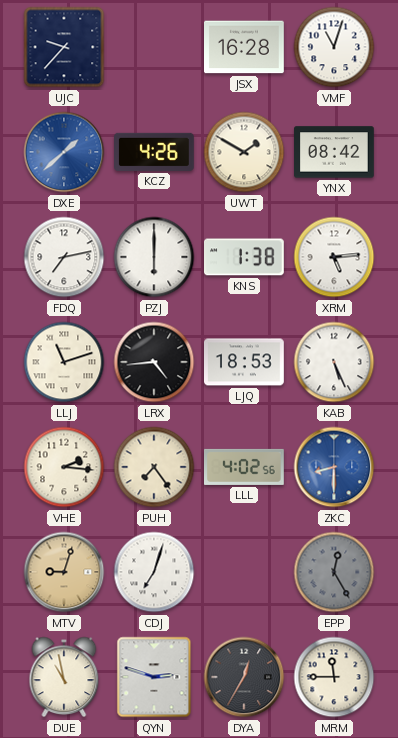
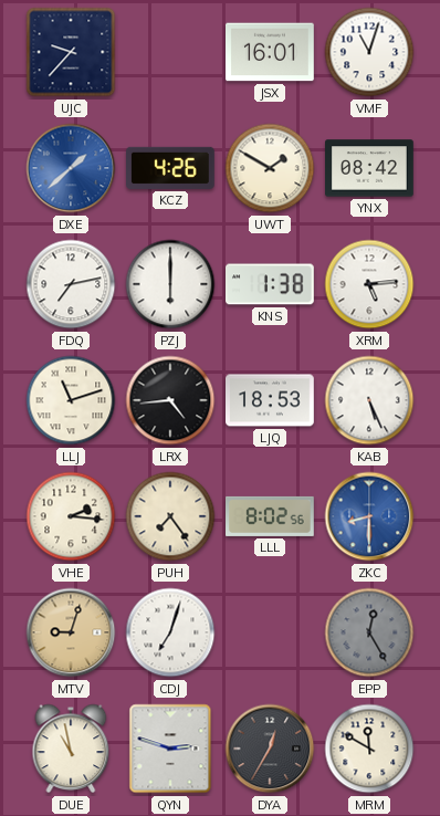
JSX: 16:28 -> 16:01
LLL: 4:02 -> 8:02
MRM: 11:45 -> 11:50
